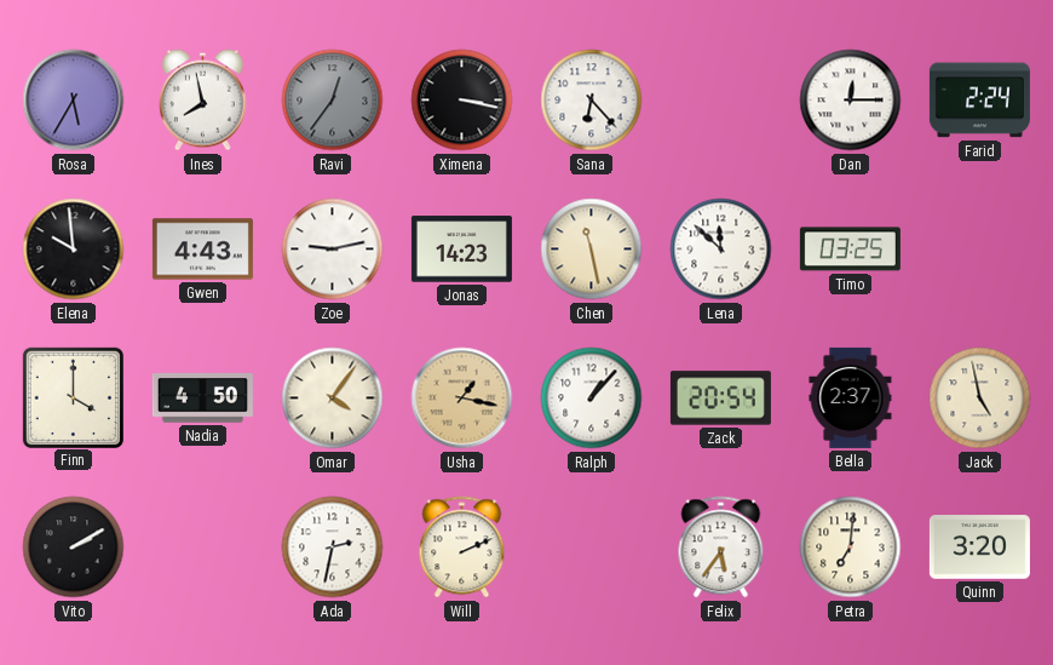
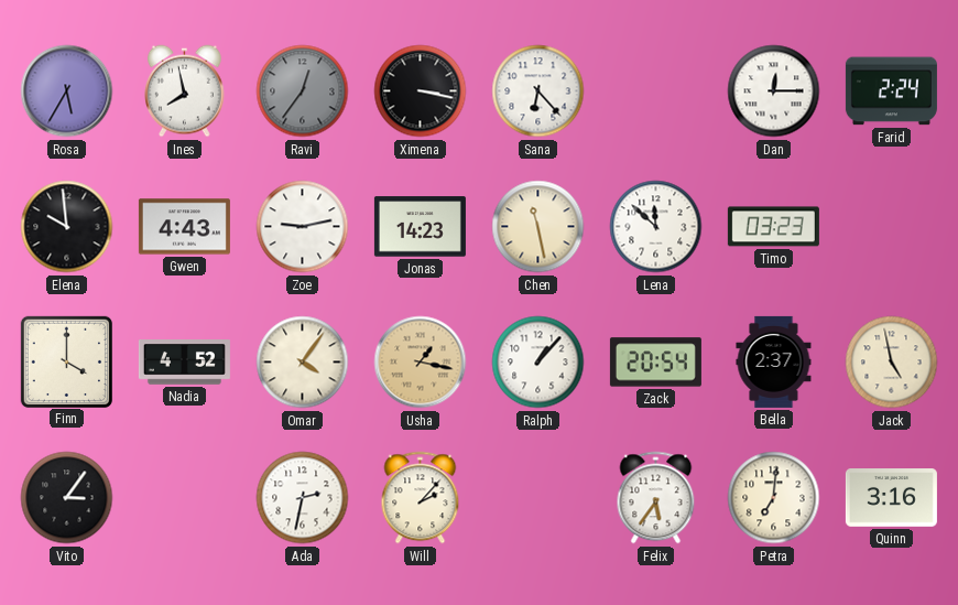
Timo: 03:25 -> 03:23
Nadia: 4:50 -> 4:52
Vito: 2:10 -> 3:06
Will: 2:11 -> 2:07
Quinn: 3:20 -> 3:16
